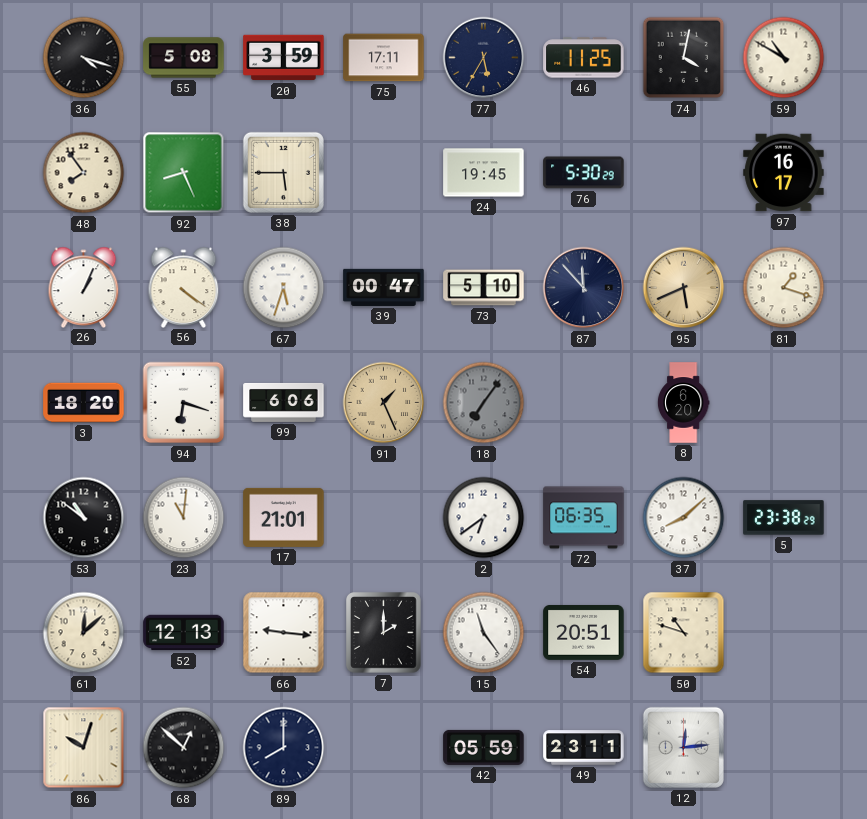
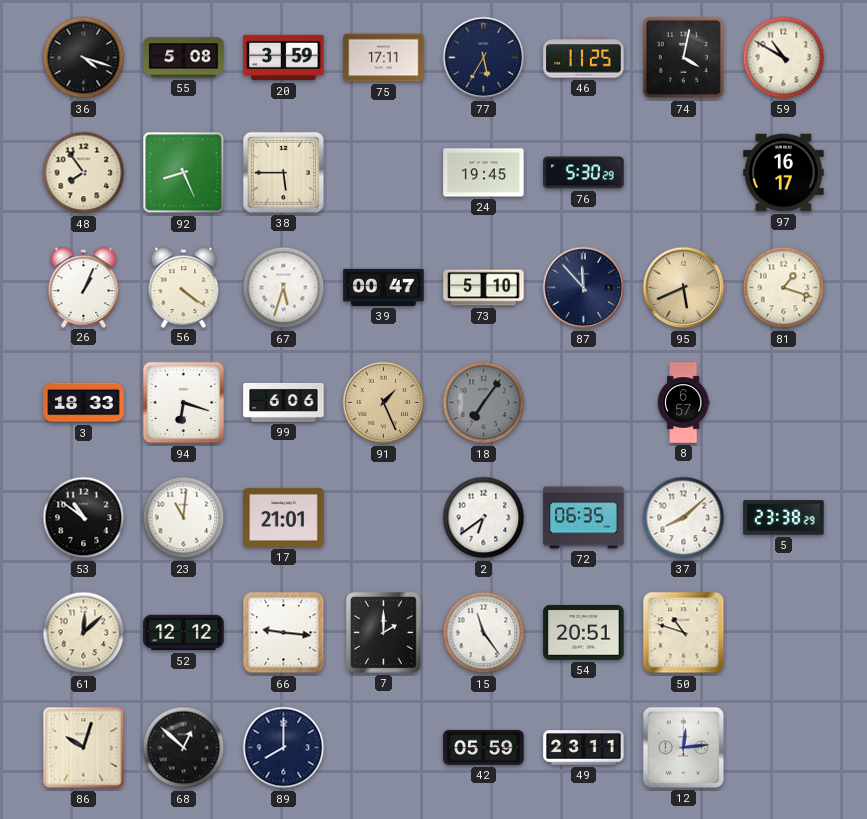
3: 18:20 -> 18:33
8: 6:20 -> 6:57
52: 12:13 -> 12:12
